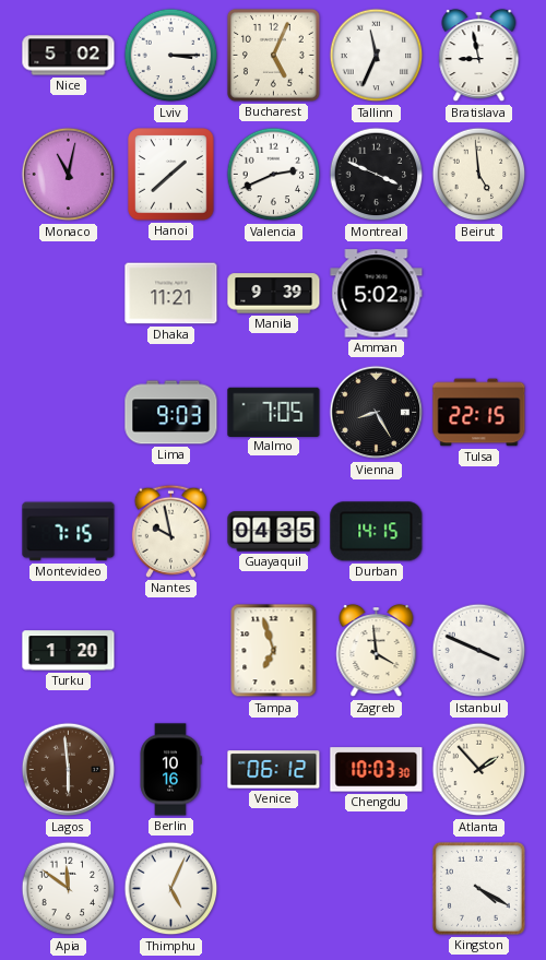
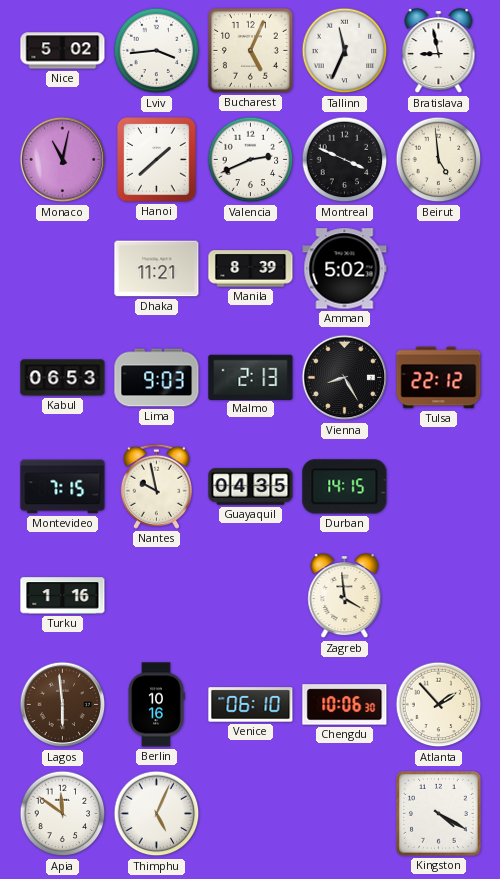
Lviv: 3:15 -> 3:44
Manila: 9:39 -> 8:39
Kabul: none -> 06:53
Malmo: 7:05 -> 2:13
Tulsa: 22:15 -> 22:12
Turku: 1:20 -> 1:16
Tampa: 6:57 -> none
Istanbul: 3:49 -> none
Venice: 06:12 -> 06:10
Chengdu: 10:03 -> 10:06
